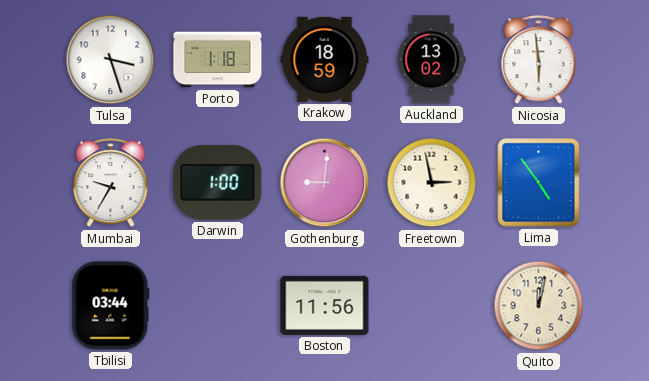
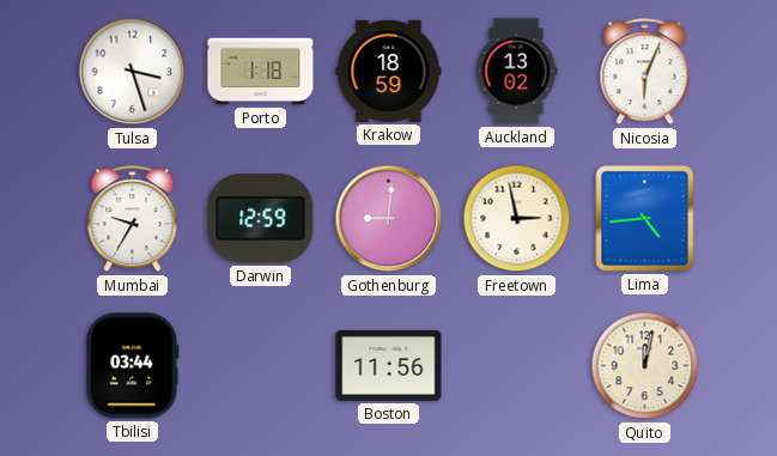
Nicosia: 5:59 -> 6:04
Darwin: 1:00 -> 12:59
Lima: 4:54 -> 4:44
